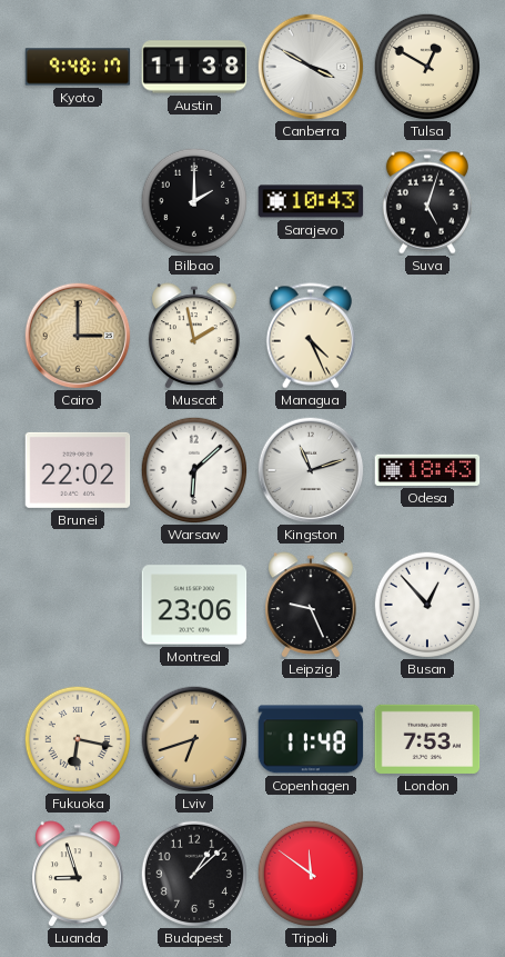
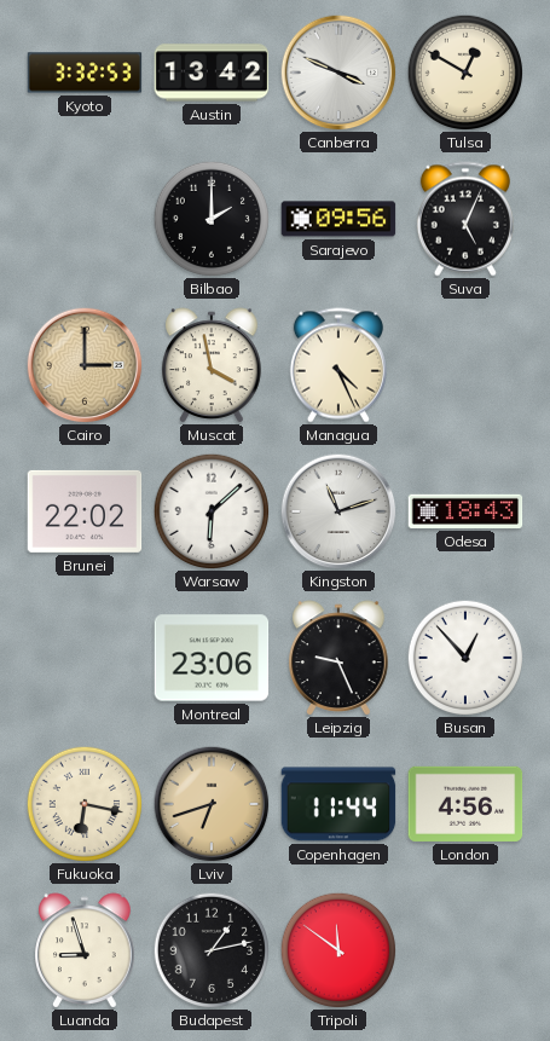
Kyoto: 9:48 -> 3:32
Austin: 11:38 -> 13:42
Canberra: 3:50 -> 3:49
Sarajevo: 10:43 -> 09:56
Suva: 5:03 -> 5:04
Muscat: 1:58 -> 3:58
Copenhagen: 11:48 -> 11:44
London: 7:53 -> 4:56
Budapest: 1:08 -> 1:13
